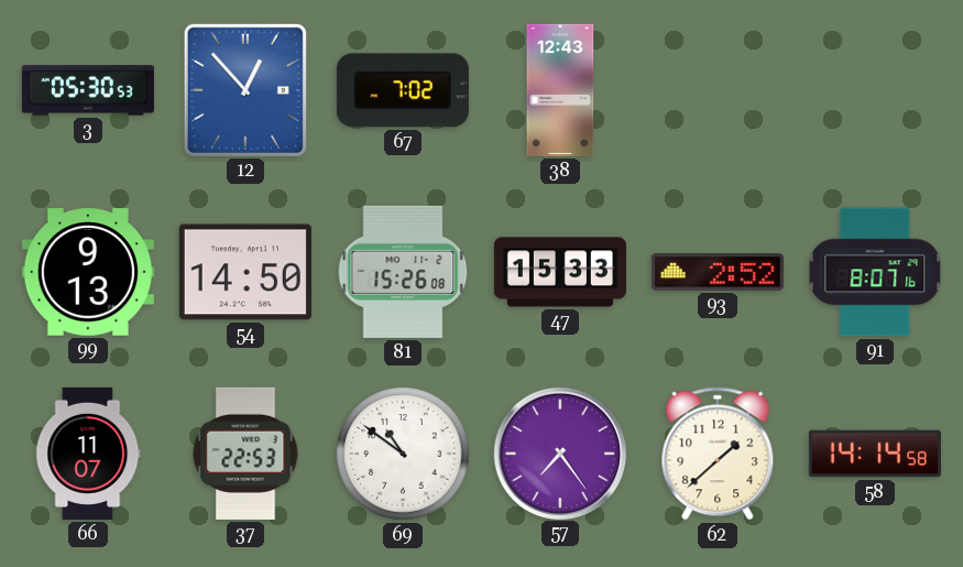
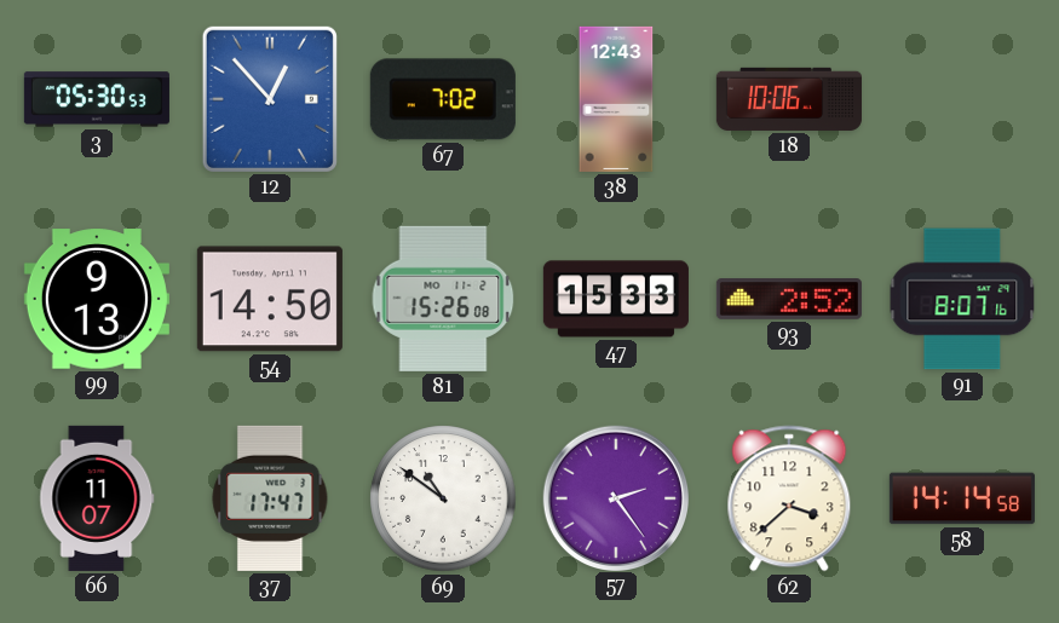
18: none -> 10:06
37: 22:53 -> 17:47
57: 7:24 -> 2:24
62: 1:38 -> 3:38
